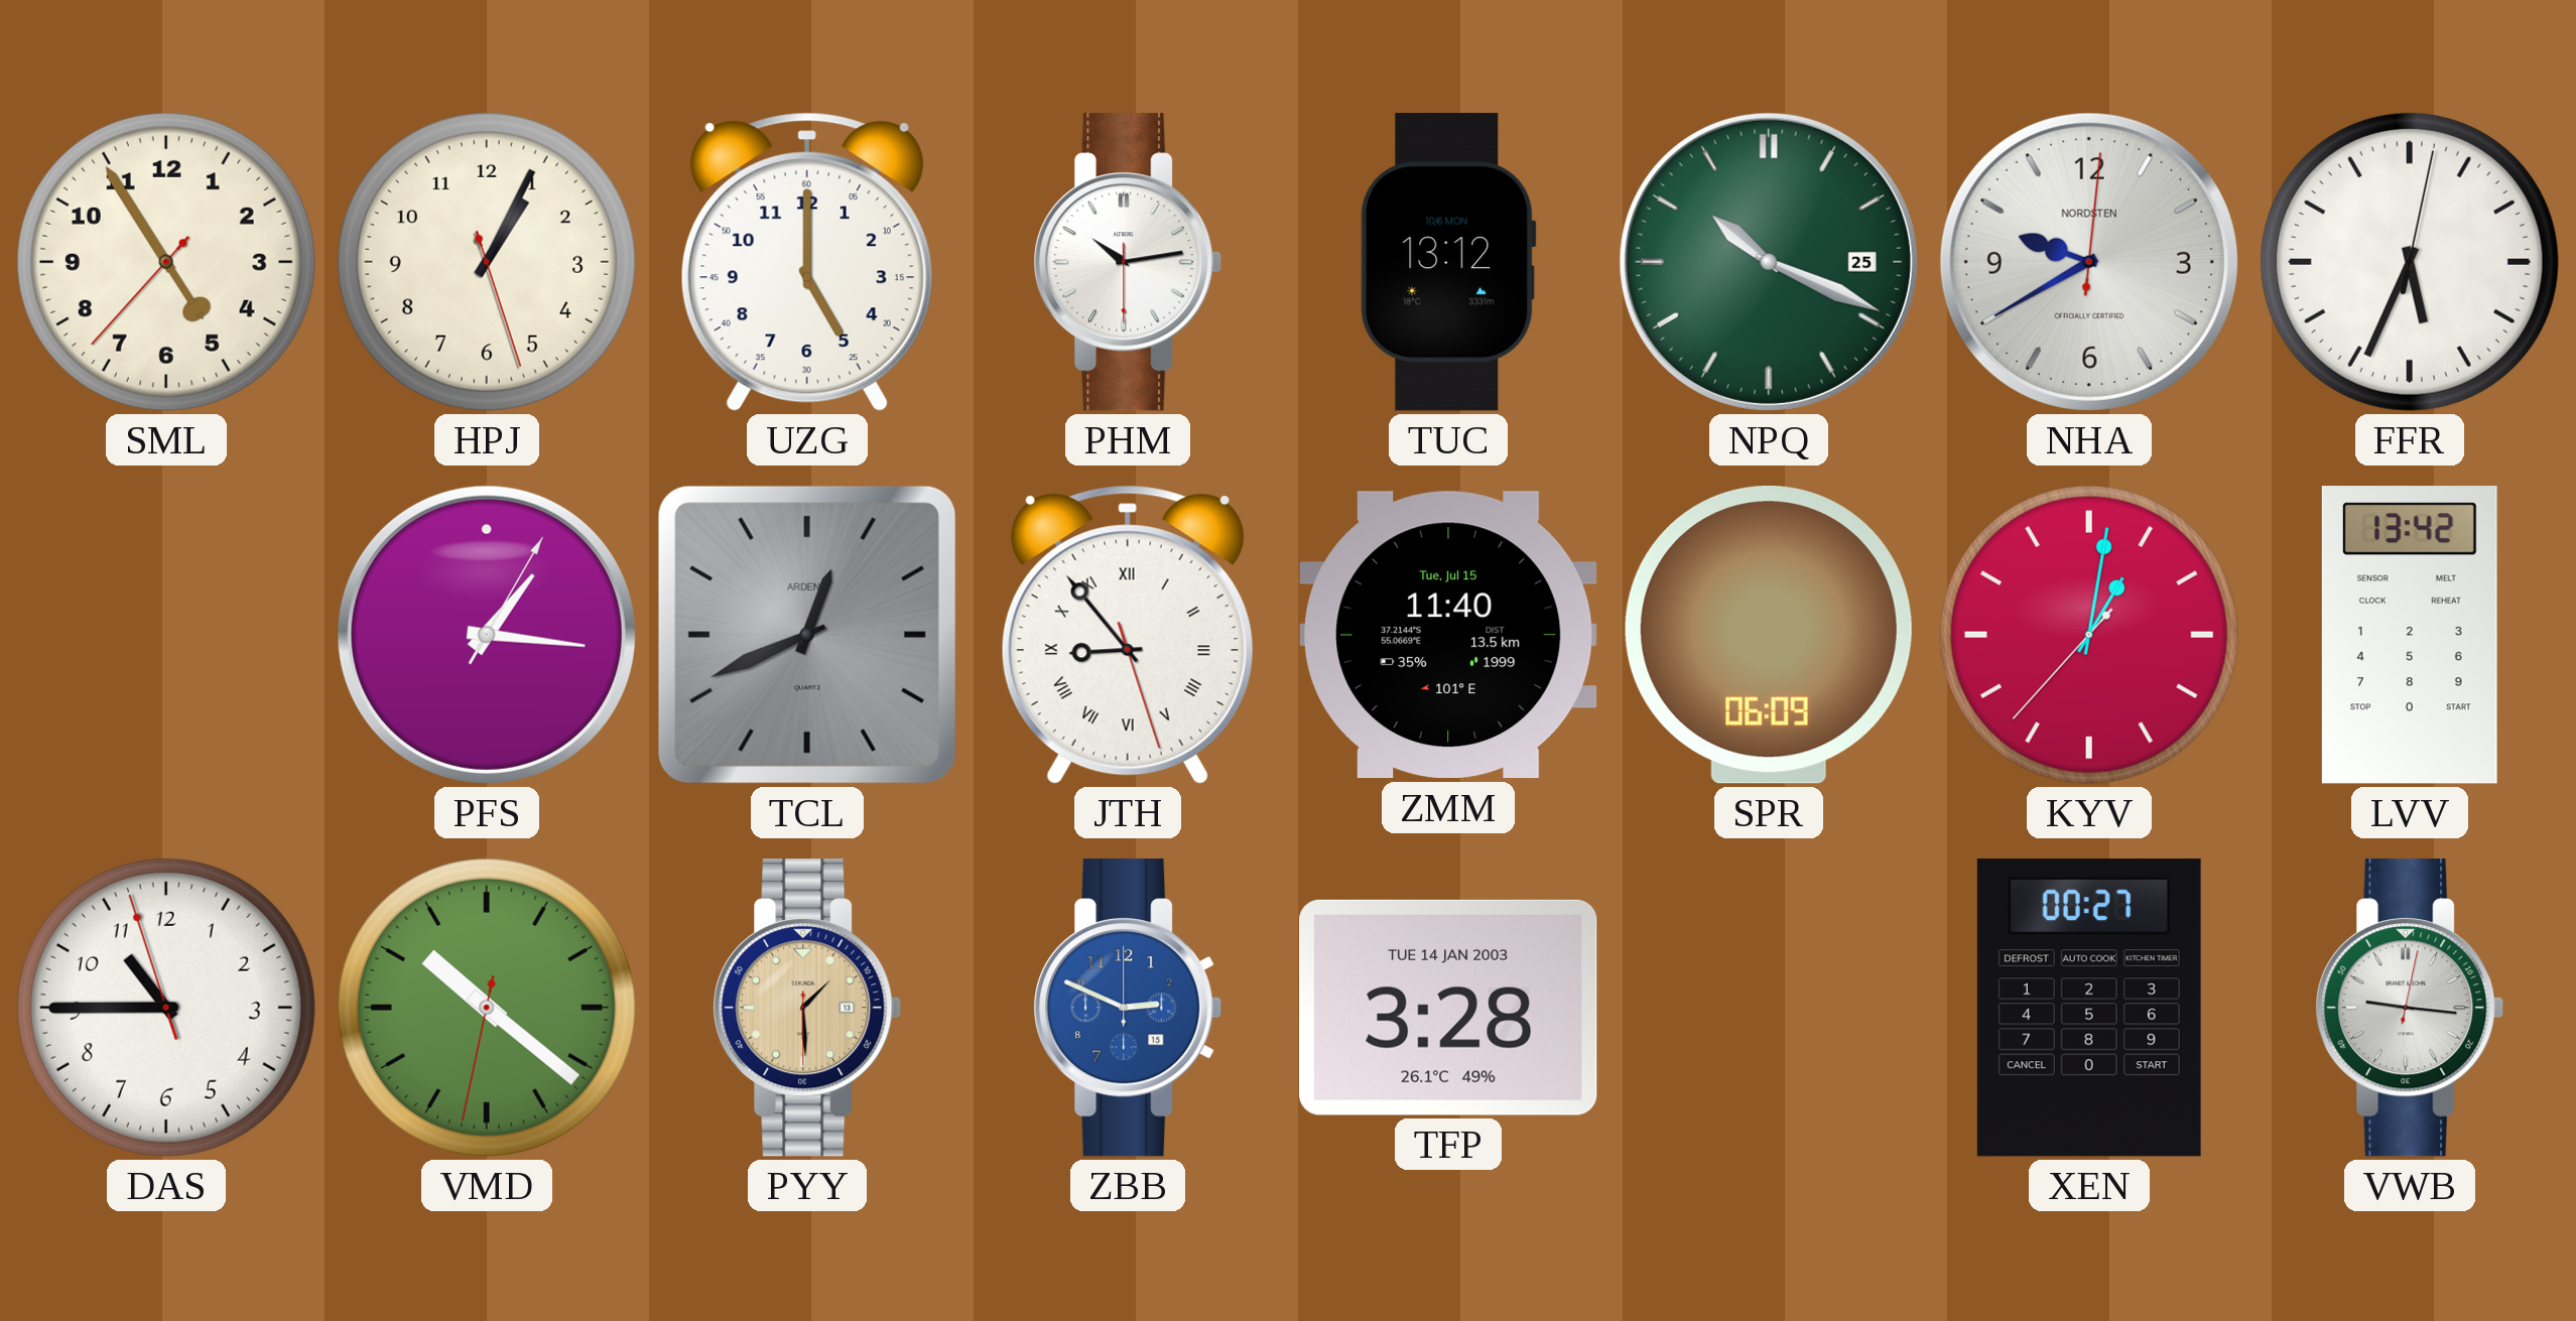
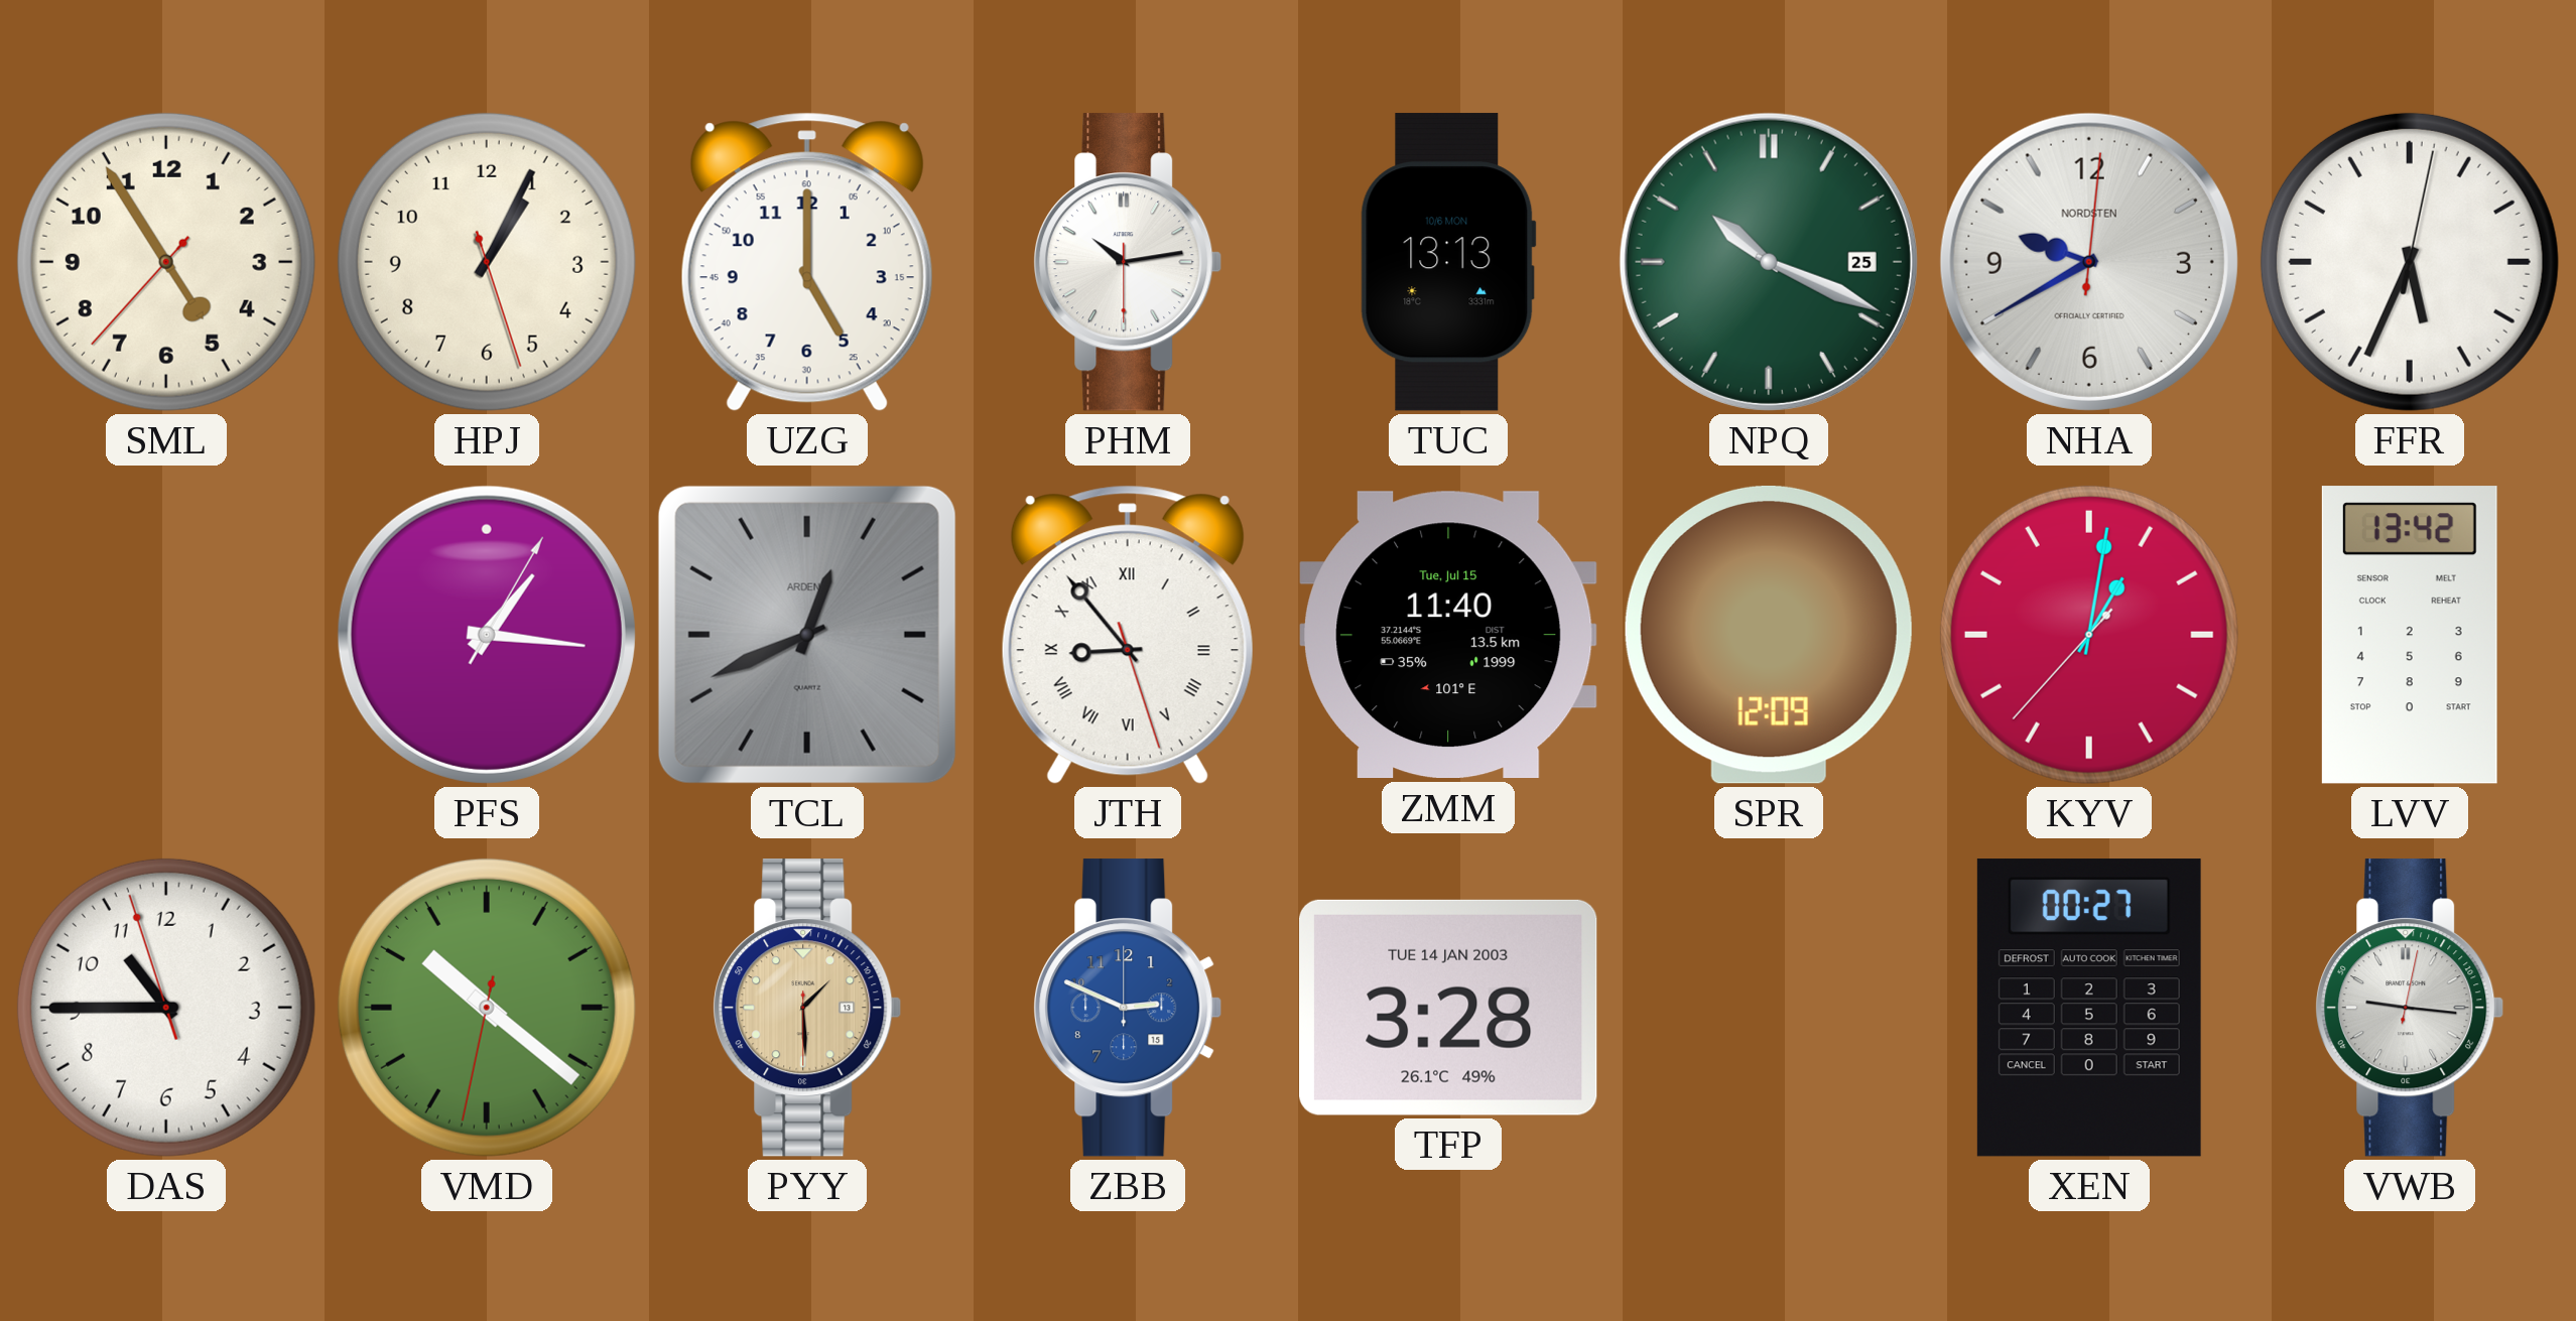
TUC: 13:12 -> 13:13
SPR: 06:09 -> 12:09
